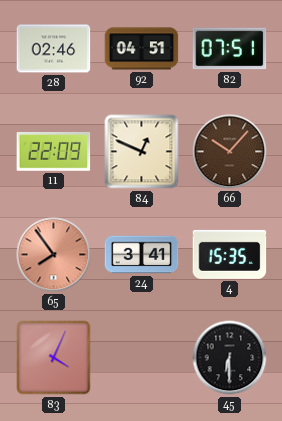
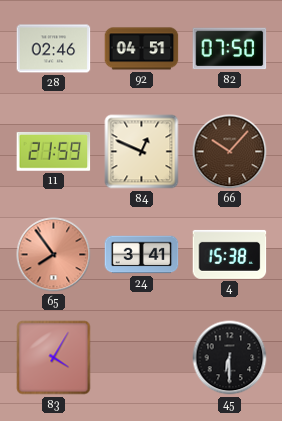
82: 07:51 -> 07:50
11: 22:09 -> 21:59
4: 15:35 -> 15:38
83: 4:04 -> 4:05
